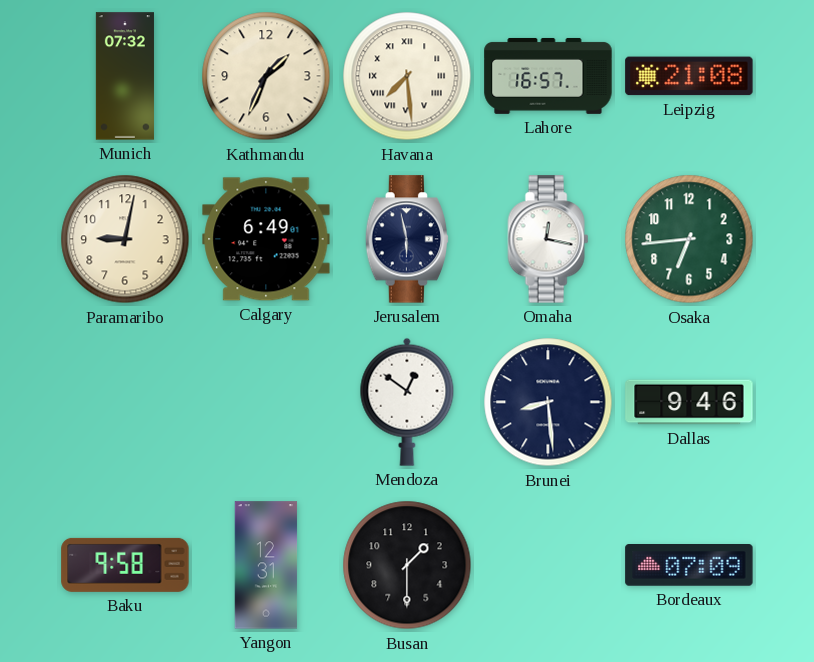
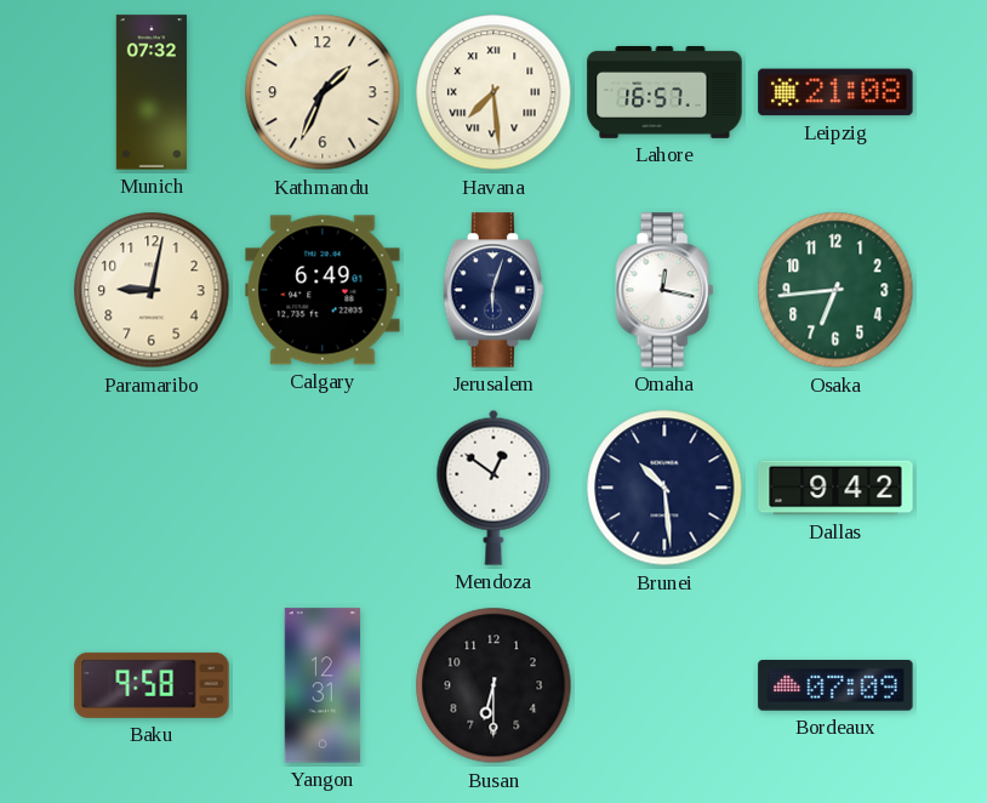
Jerusalem: 5:58 -> 6:03
Brunei: 8:29 -> 10:29
Dallas: 9:46 -> 9:42
Busan: 1:30 -> 6:30
